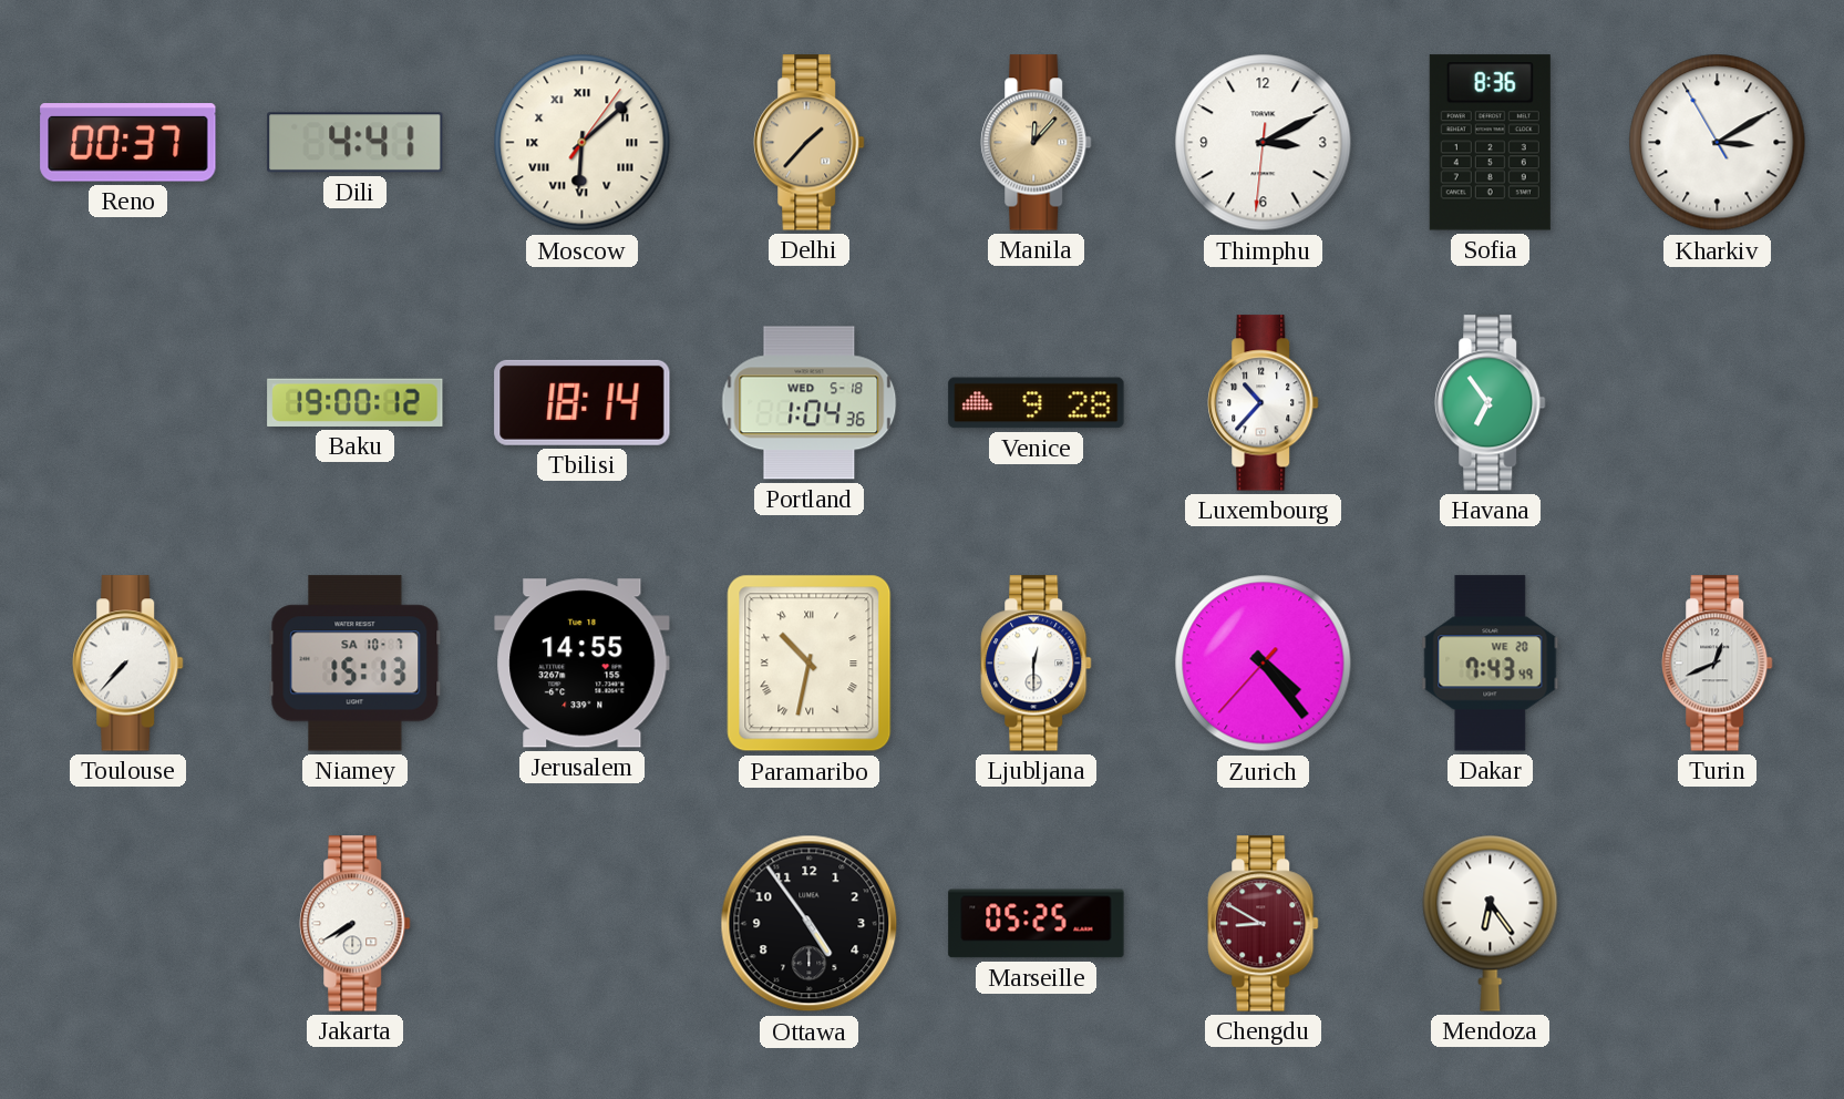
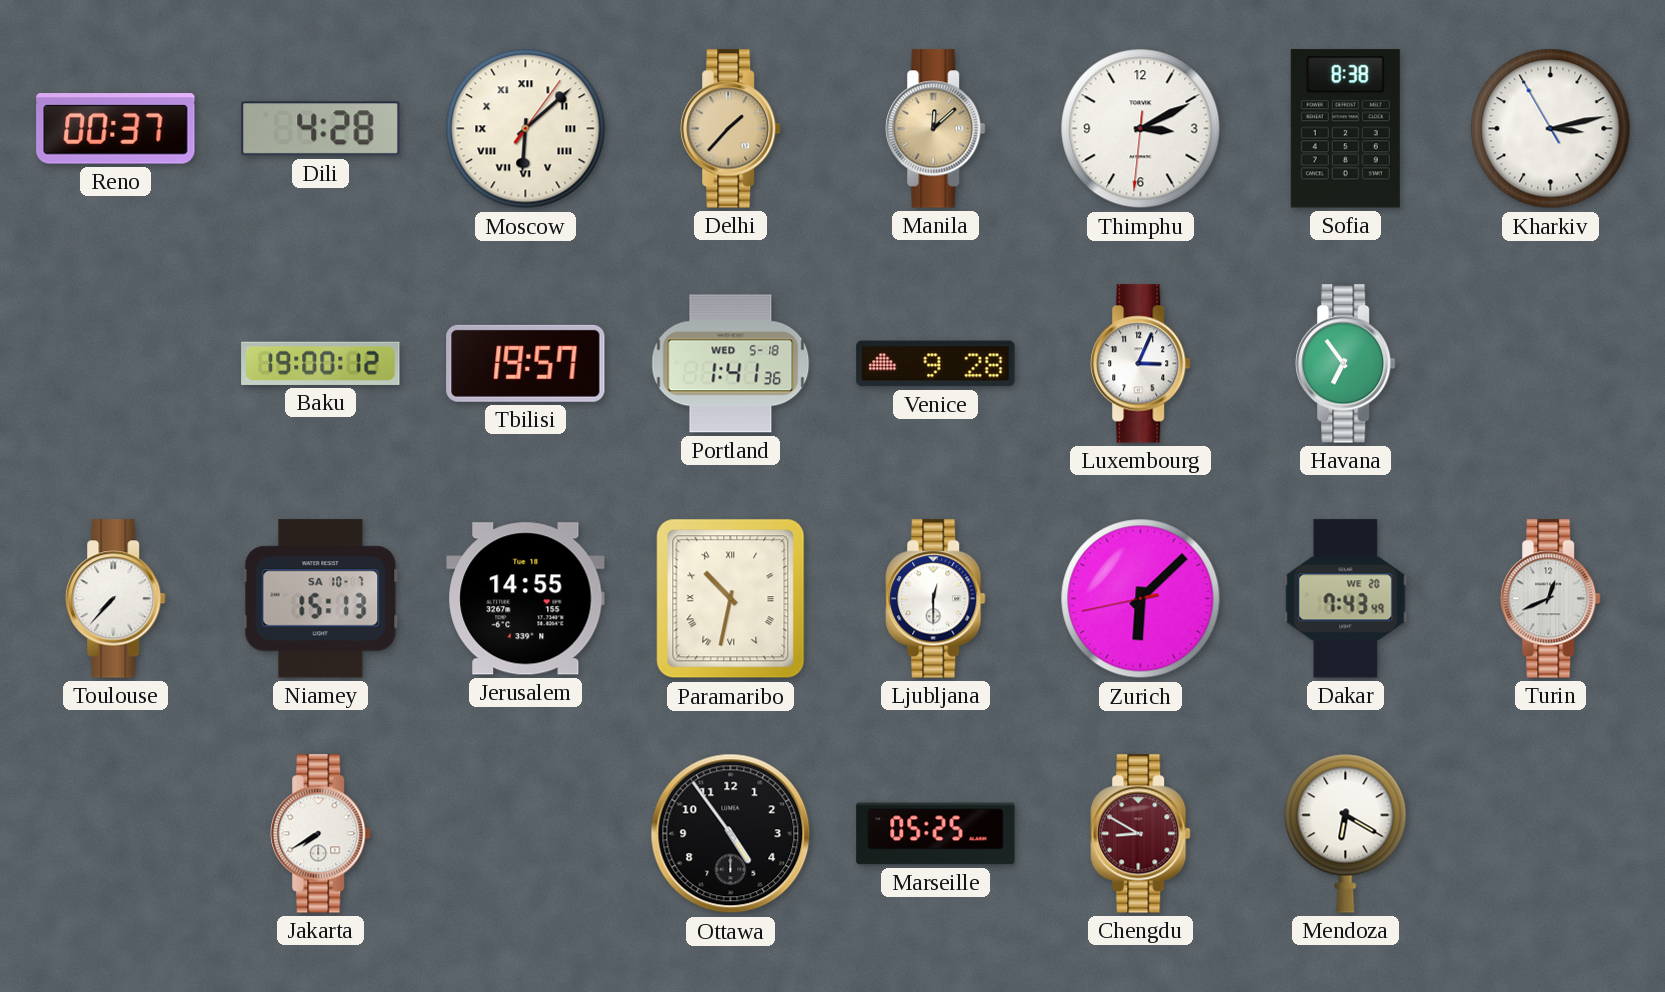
Dili: 4:41 -> 4:28
Manila: 12:07 -> 12:08
Sofia: 8:36 -> 8:38
Kharkiv: 3:09 -> 3:12
Tbilisi: 18:14 -> 19:57
Portland: 1:04 -> 1:41
Luxembourg: 10:37 -> 3:04
Zurich: 4:23 -> 6:07
Mendoza: 6:24 -> 6:20
